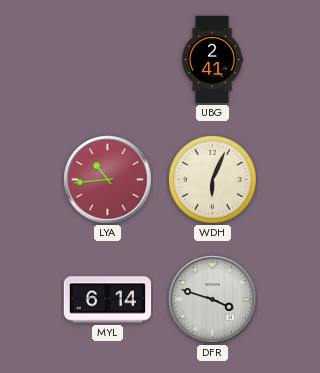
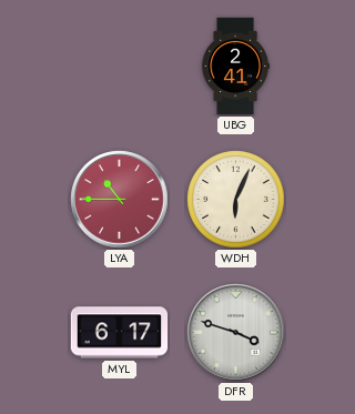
LYA: 10:44 -> 10:45
MYL: 6:14 -> 6:17
